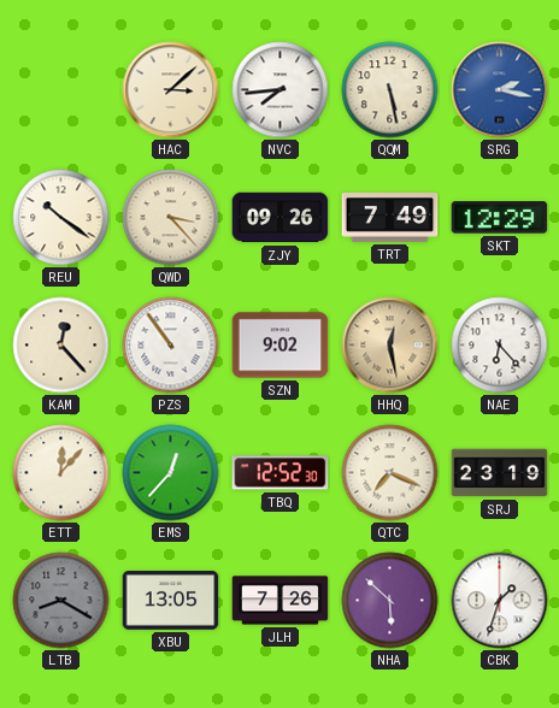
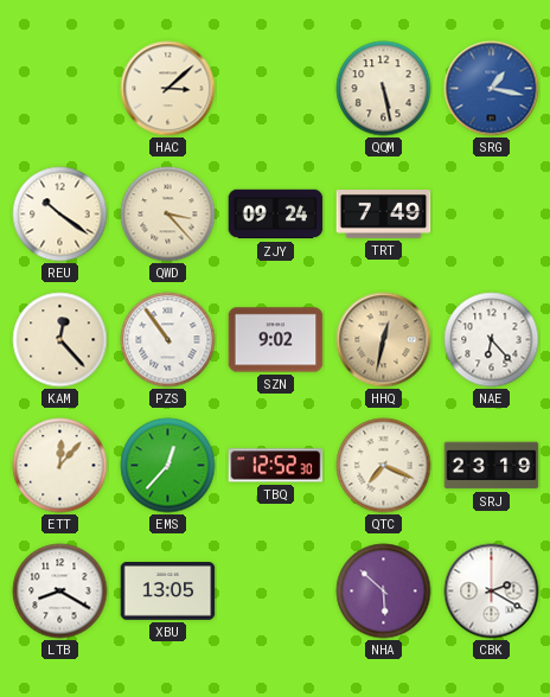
NVC: 7:44 -> none
SRG: 2:17 -> 1:17
ZJY: 09:26 -> 09:24
SKT: 12:29 -> none
HHQ: 12:28 -> 12:32
LTB dial: grey -> white
JLH: 7:26 -> none
CBK: 1:33 -> 2:20
